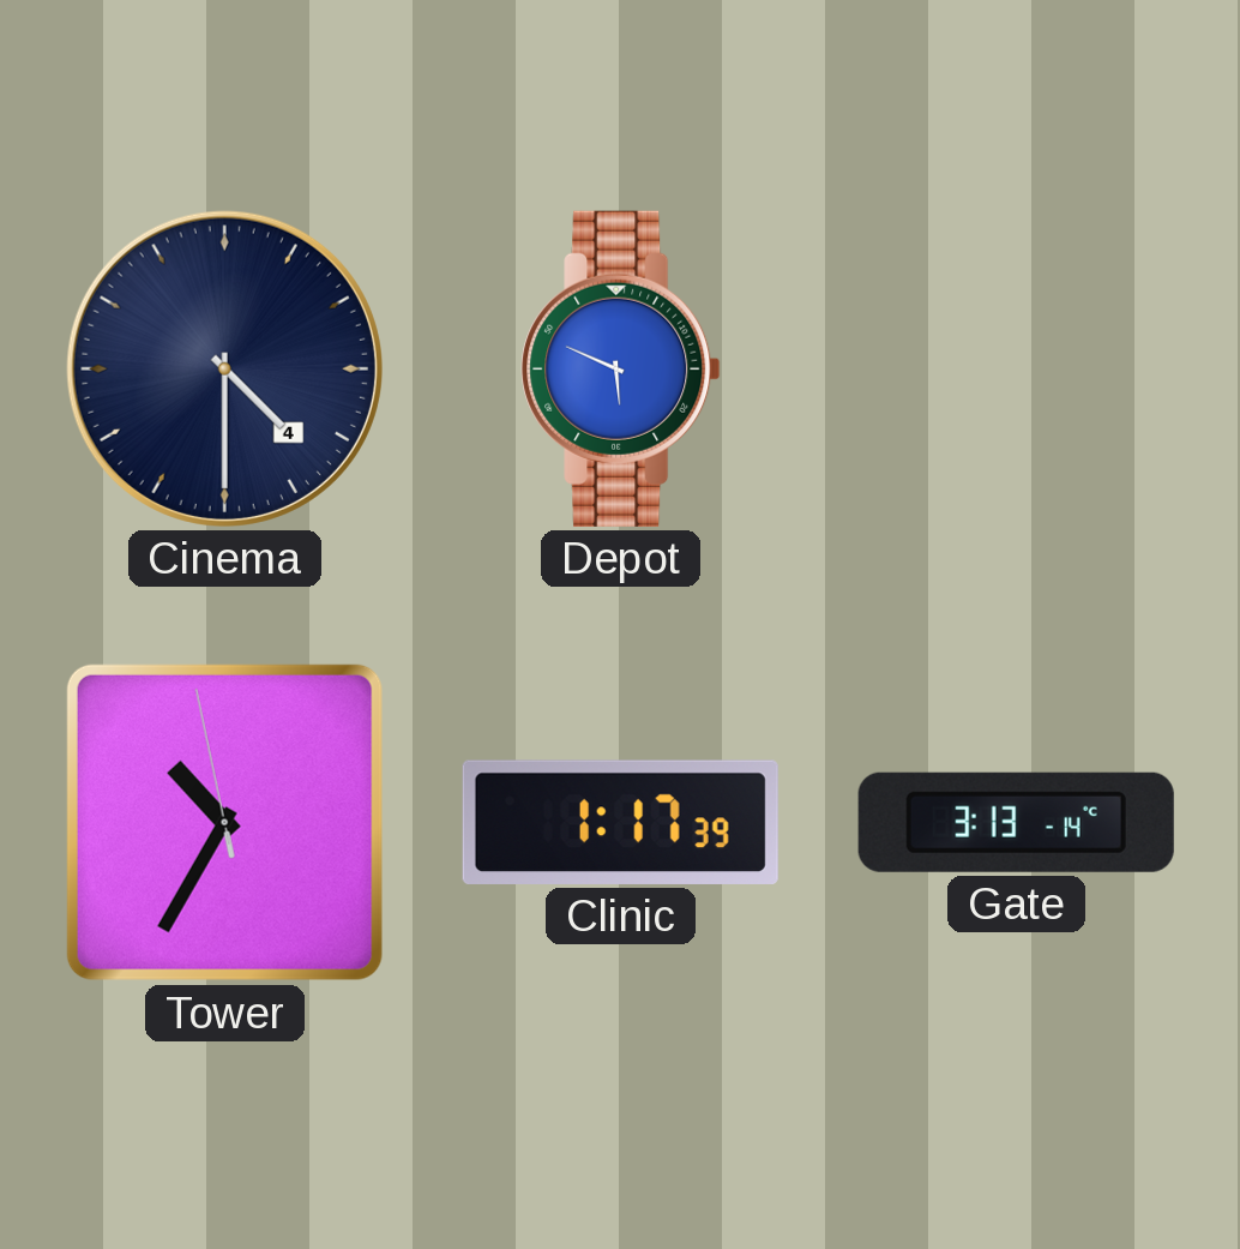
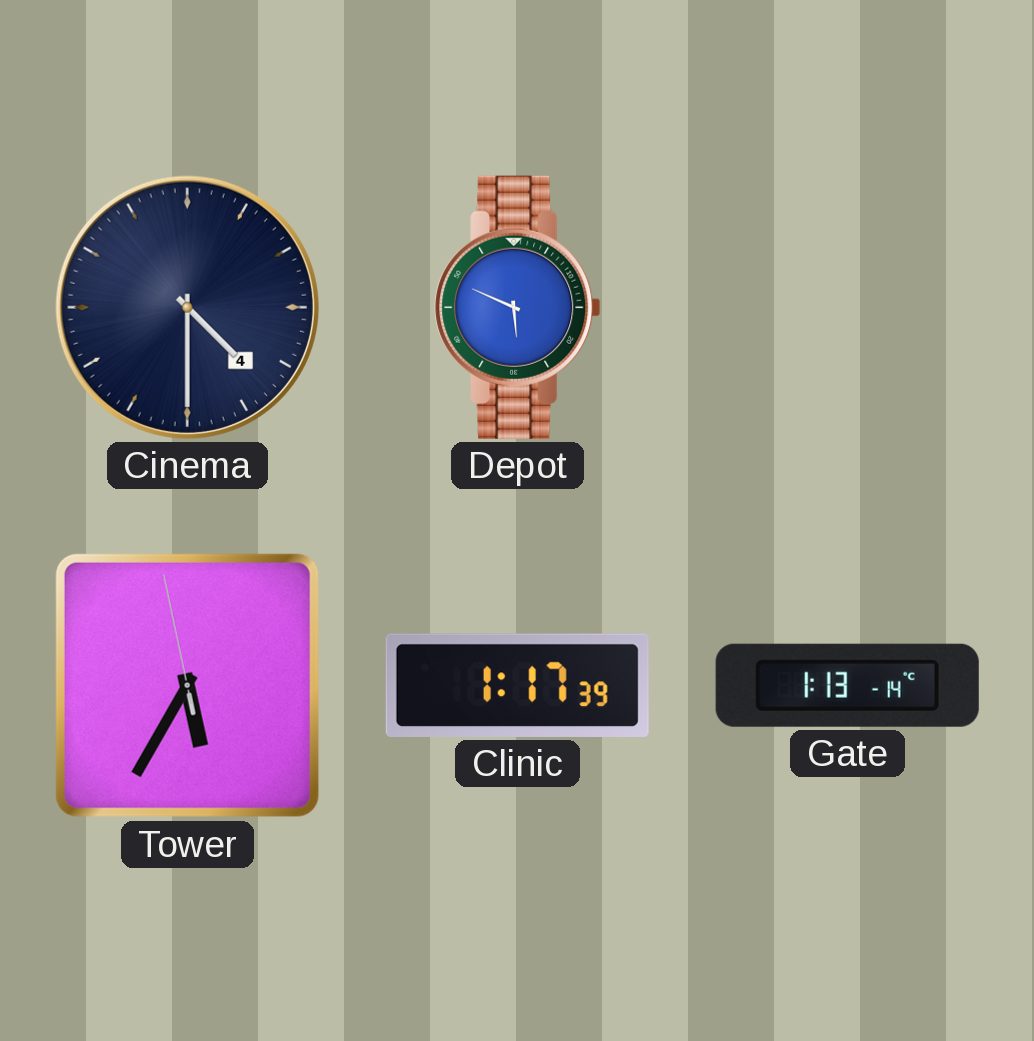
Tower: 10:34 -> 5:34
Gate: 3:13 -> 1:13
